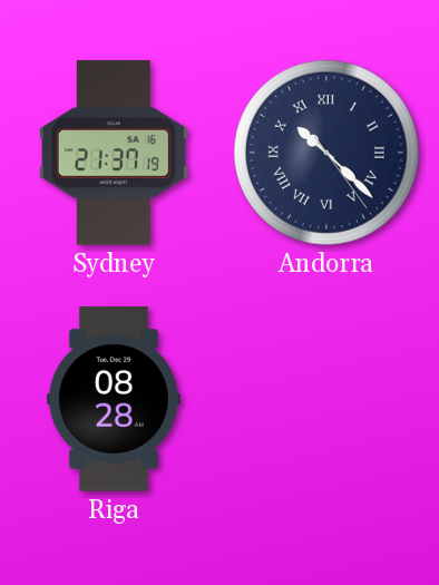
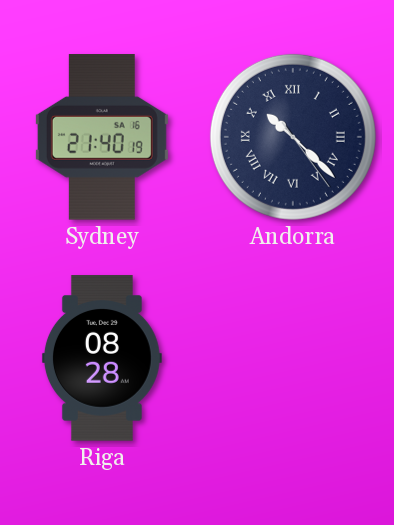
Sydney: 21:37 -> 21:40
